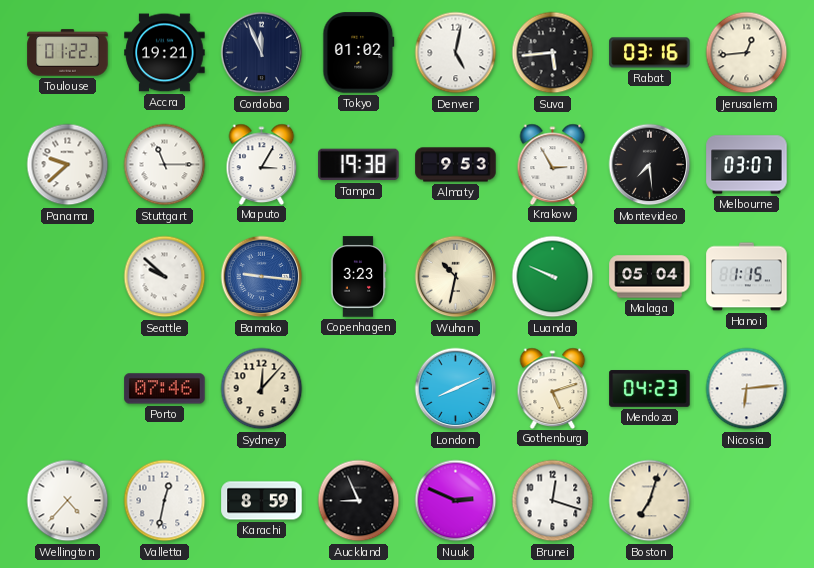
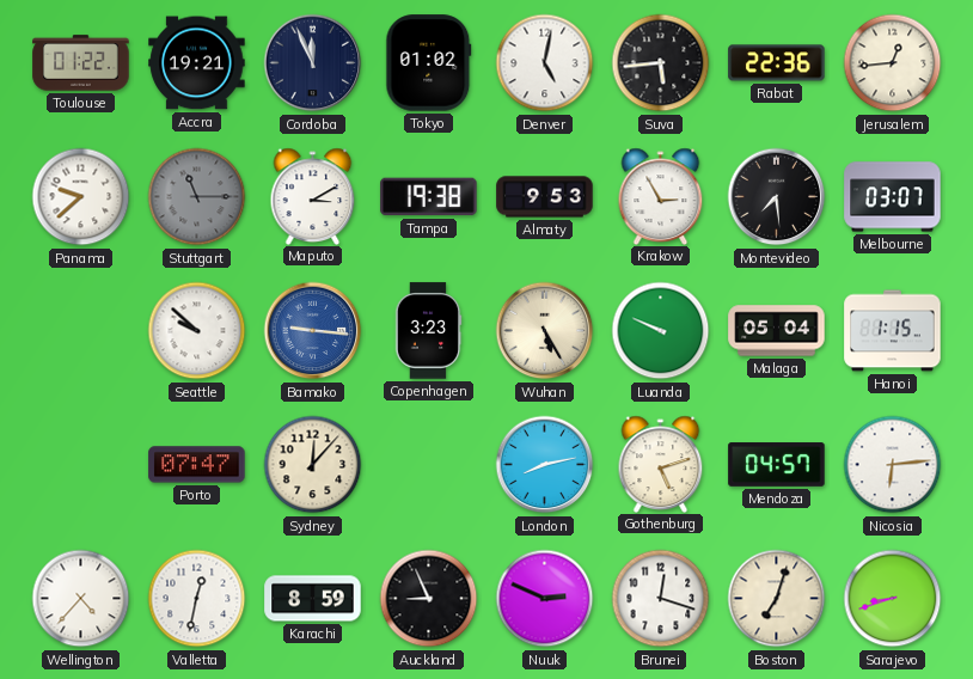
Rabat: 03:16 -> 22:36
Stuttgart dial: white -> grey
Maputo: 3:05 -> 3:10
Wuhan: 10:32 -> 5:25
Porto: 07:46 -> 07:47
London: 8:11 -> 8:13
Mendoza: 04:23 -> 04:57
Sarajevo: none -> 8:42
